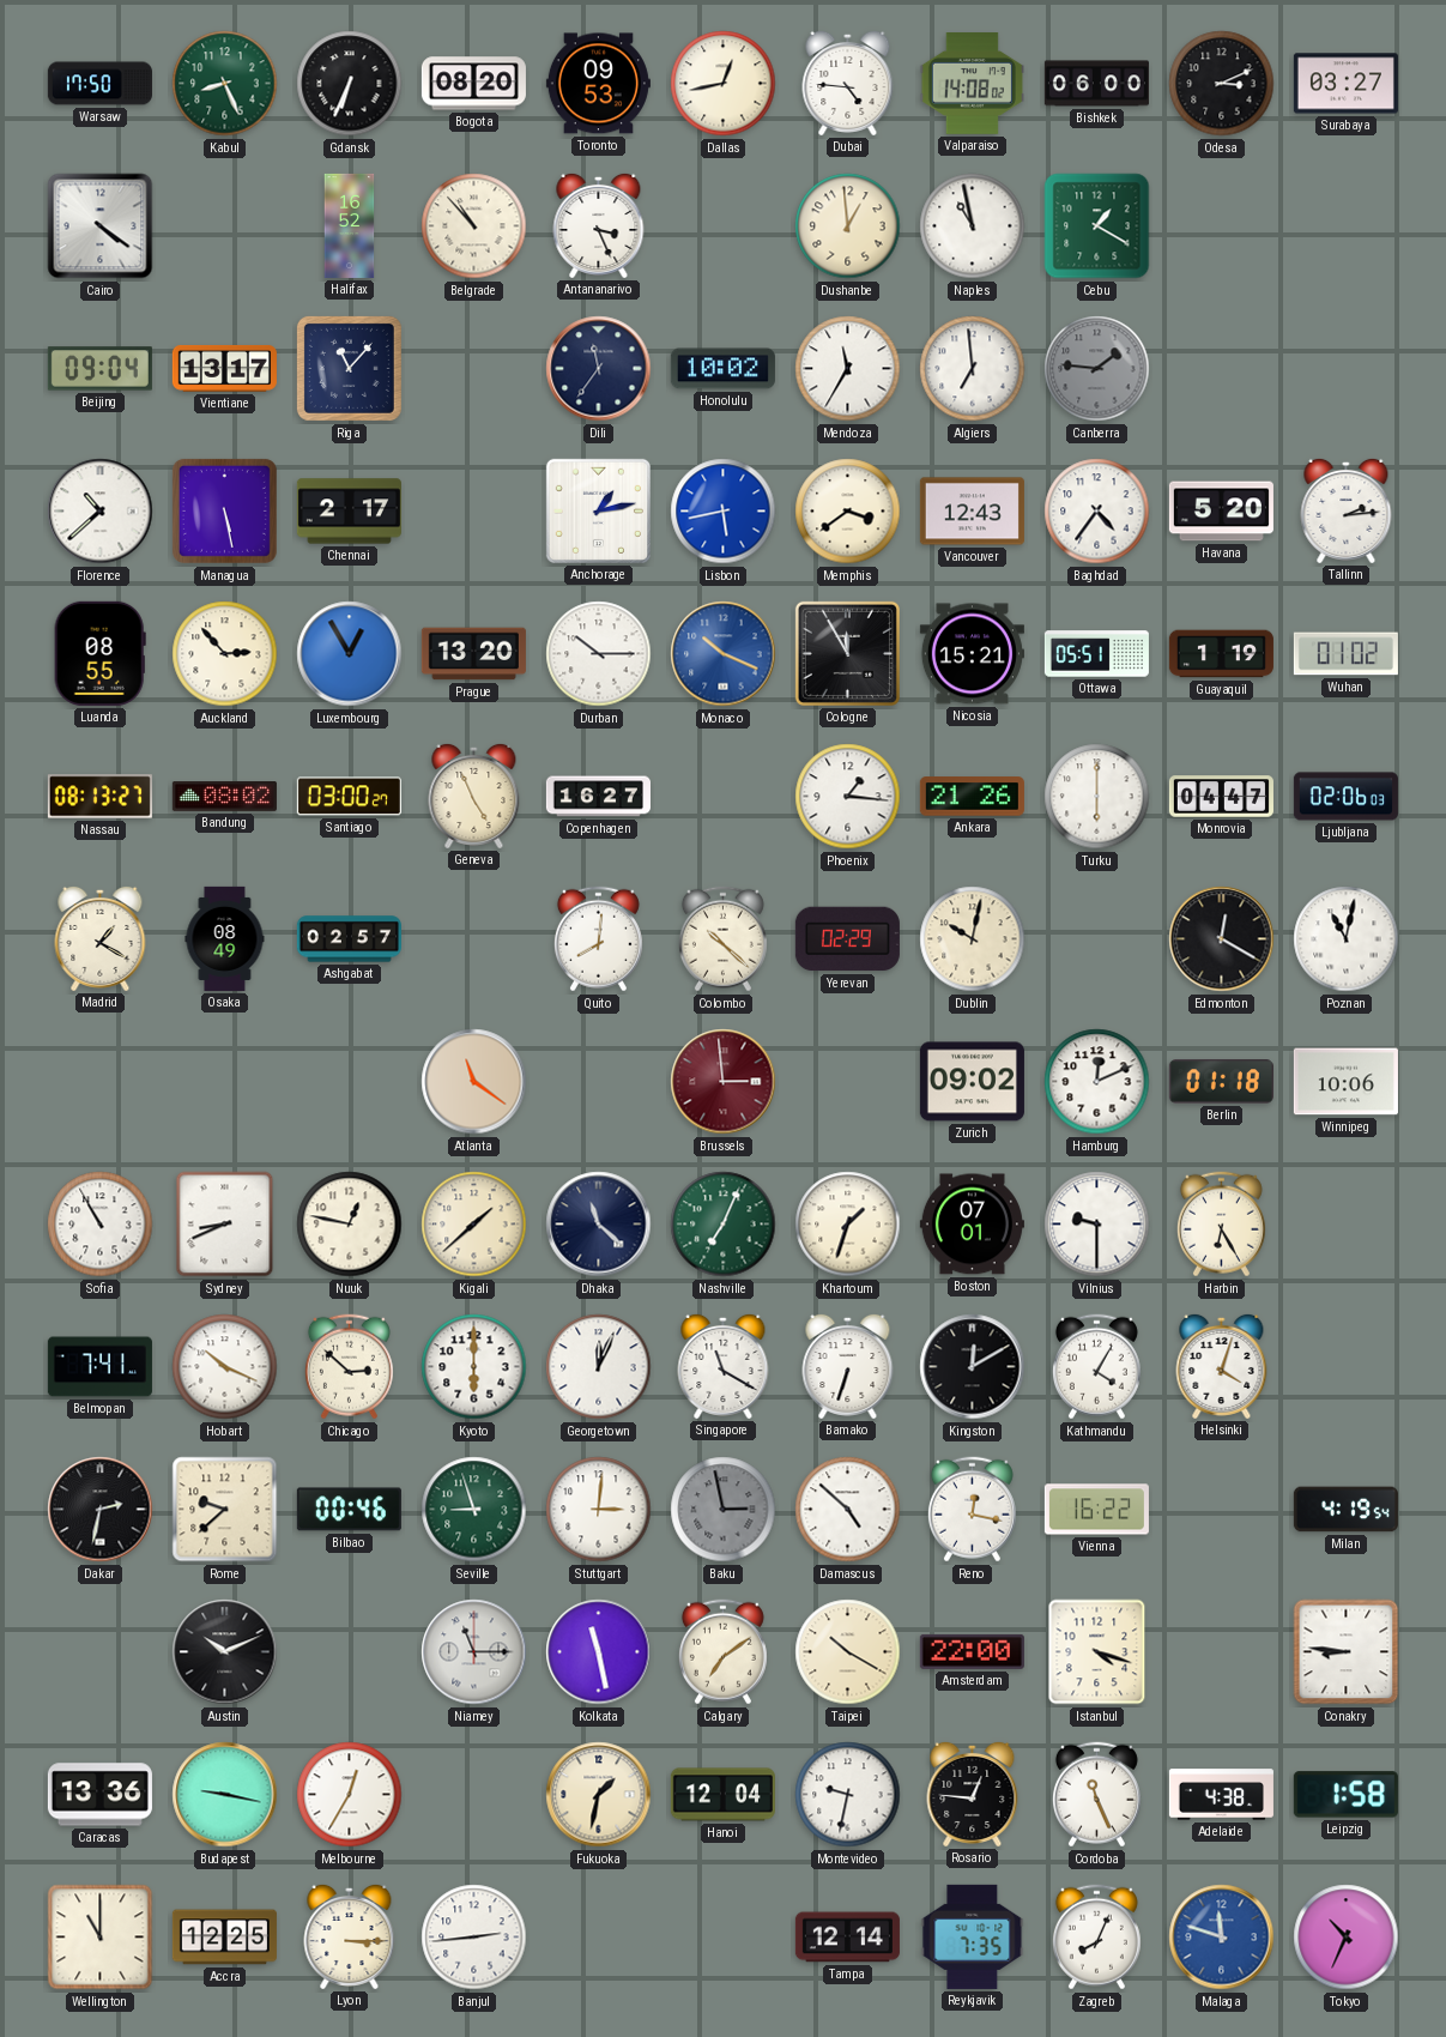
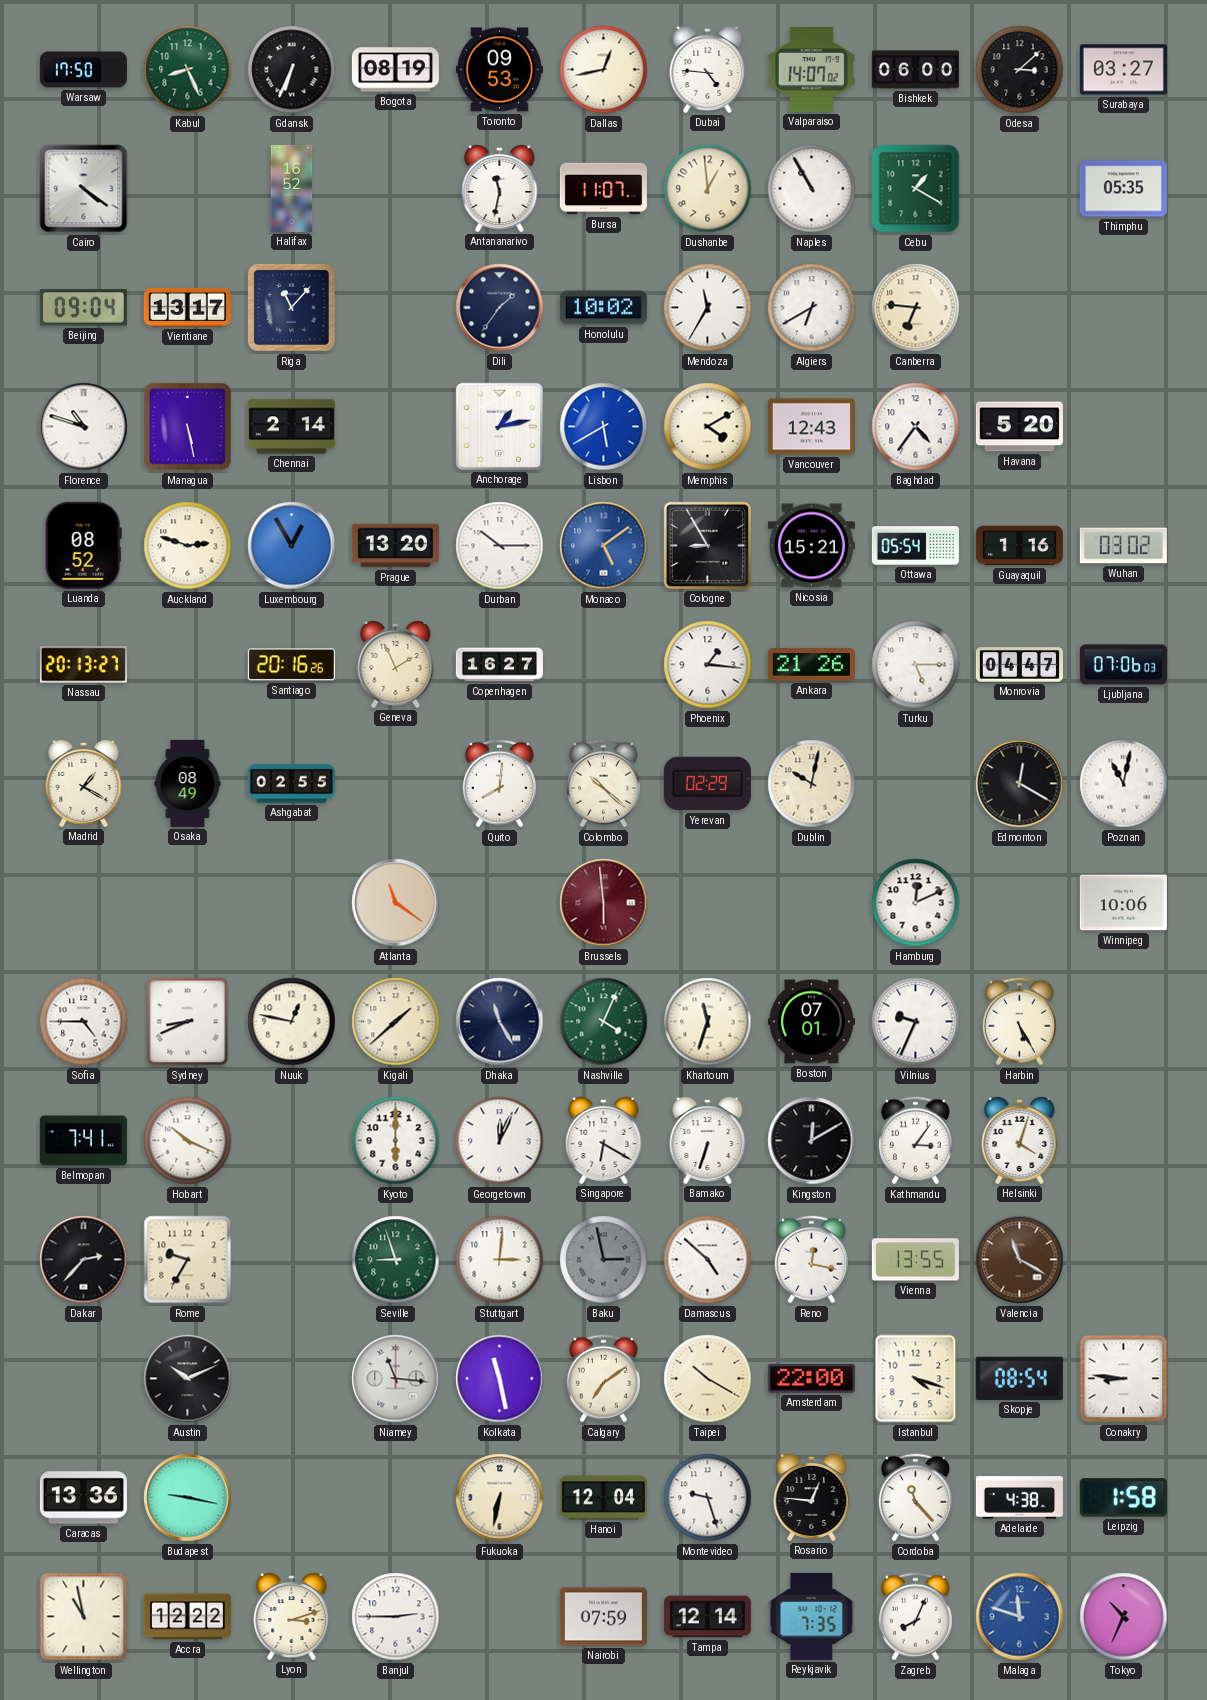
Bogota: 08:20 -> 08:19
Valparaiso: 14:08 -> 14:07
Odesa: 3:11 -> 3:08
Belgrade: 10:53 -> none
Antananarivo: 3:26 -> 11:32
Bursa: none -> 11:07
Naples: 10:58 -> 10:55
Thimphu: none -> 05:35
Dili: 11:36 -> 1:36
Algiers: 6:59 -> 6:40
Canberra: 1:46 -> 6:46
Canberra dial: grey -> cream
Florence: 10:38 -> 10:48
Chennai: 2:17 -> 2:14
Lisbon: 5:43 -> 5:40
Memphis: 3:39 -> 4:10
Tallinn: 2:14 -> none
Luanda: 08:55 -> 08:52
Auckland: 2:53 -> 2:48
Monaco: 10:19 -> 5:09
Cologne: 11:55 -> 8:55
Ottawa: 05:51 -> 05:54
Guayaquil: 1:19 -> 1:16
Wuhan: 01:02 -> 03:02
Nassau: 08:13 -> 20:13
Bandung: 08:02 -> none
Santiago: 03:00 -> 20:16
Geneva: 4:56 -> 1:56
Turku: 6:00 -> 5:15
Ljubljana: 02:06 -> 07:06
Ashgabat: 02:57 -> 02:55
Brussels: 2:59 -> 5:59
Zurich: 09:02 -> none
Berlin: 01:18 -> none
Sofia: 10:55 -> 4:45
Dhaka: 11:22 -> 11:25
Nashville: 7:04 -> 4:04
Khartoum: 1:33 -> 11:33
Vilnius: 9:30 -> 9:34
Harbin: 6:25 -> 5:25
Chicago: 2:52 -> none
Singapore: 11:20 -> 6:20
Kathmandu: 4:05 -> 3:06
Dakar: 2:32 -> 2:37
Rome: 9:38 -> 9:35
Bilbao: 00:46 -> none
Vienna: 16:22 -> 13:55
Valencia: none -> 11:20
Milan: 4:19 -> none
Niamey: 11:15 -> 11:16
Skopje: none -> 08:54
Melbourne: 12:35 -> none
Fukuoka: 1:32 -> 6:32
Montevideo: 9:32 -> 9:27
Cordoba: 11:26 -> 11:23
Wellington: 11:00 -> 10:58
Accra: 12:25 -> 12:22
Lyon: 3:15 -> 3:12
Banjul: 2:44 -> 2:45
Nairobi: none -> 07:59
